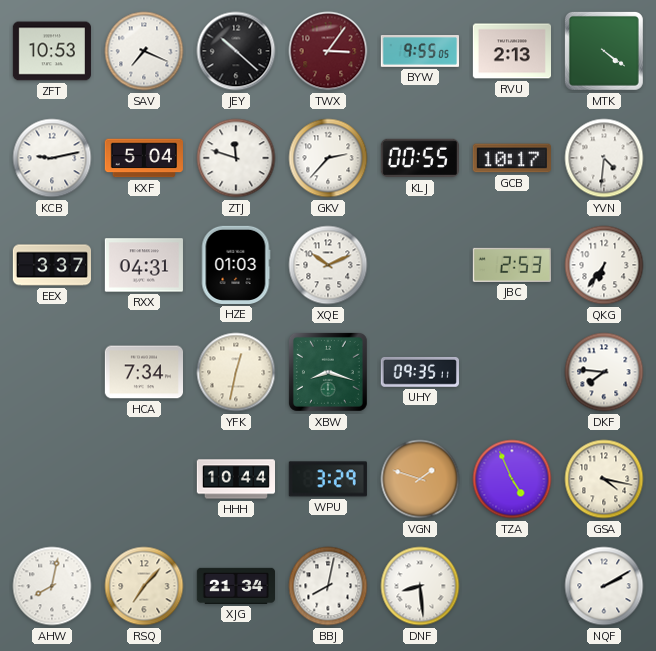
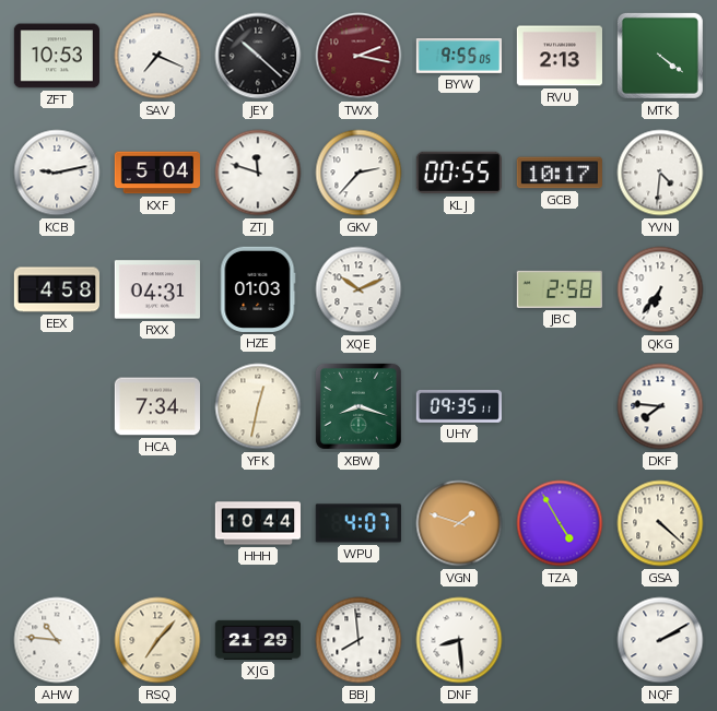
TWX: 3:06 -> 2:17
EEX: 3:37 -> 4:58
JBC: 2:53 -> 2:58
WPU: 3:29 -> 4:07
TZA: 4:56 -> 4:55
GSA: 4:17 -> 4:22
AHW: 8:02 -> 10:46
XJG: 21:34 -> 21:29
BBJ: 8:02 -> 7:59
